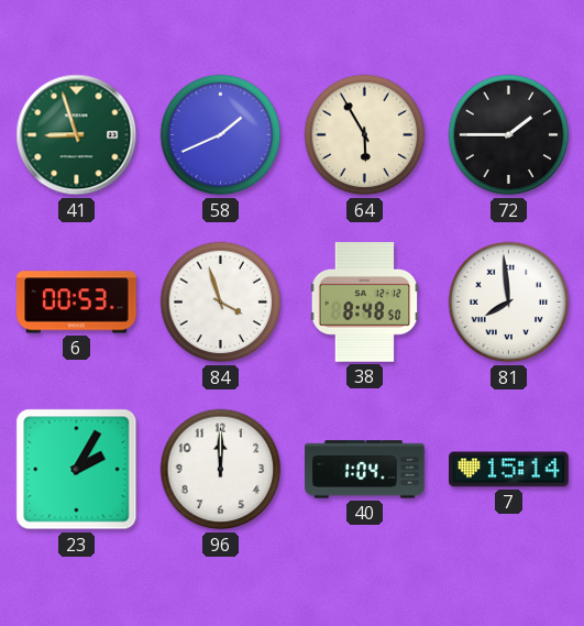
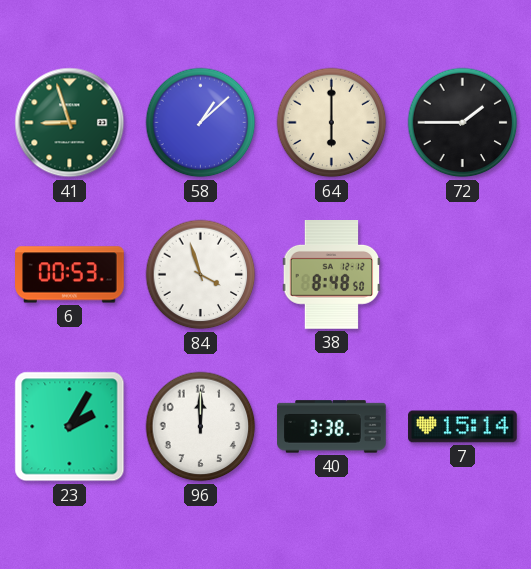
58: 1:41 -> 1:08
64: 5:55 -> 6:00
81: 7:59 -> none
40: 1:04 -> 3:38
